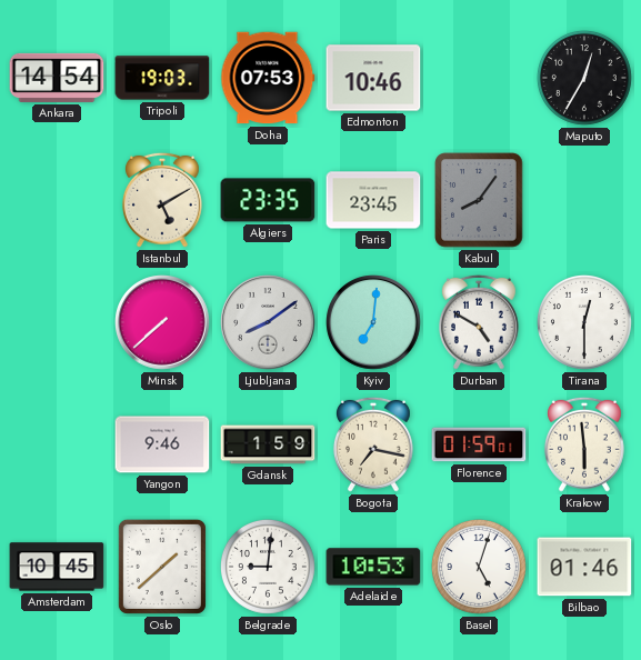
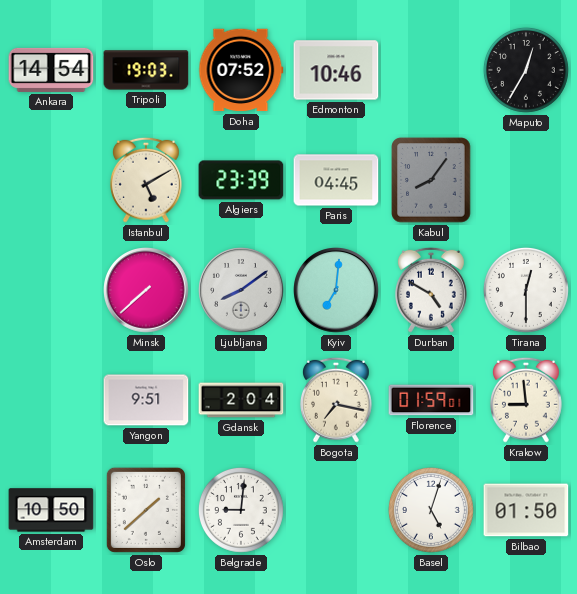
Doha: 07:53 -> 07:52
Algiers: 23:35 -> 23:39
Paris: 23:45 -> 04:45
Yangon: 9:46 -> 9:51
Gdansk: 1:59 -> 2:04
Krakow: 5:59 -> 8:59
Amsterdam: 10:45 -> 10:50
Adelaide: 10:53 -> none
Bilbao: 01:46 -> 01:50
